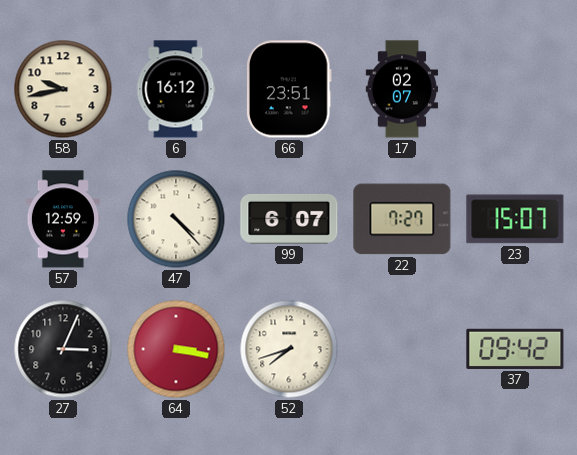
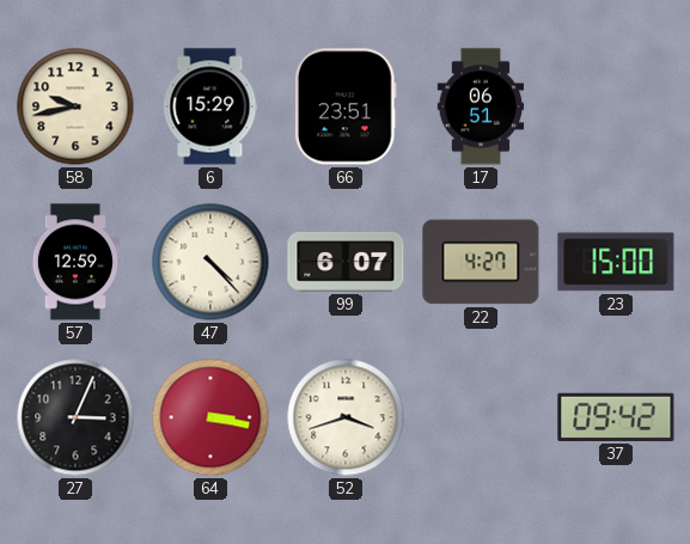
6: 16:12 -> 15:29
17: 02:07 -> 06:51
22: 7:27 -> 4:27
23: 15:07 -> 15:00
52: 7:42 -> 3:42
